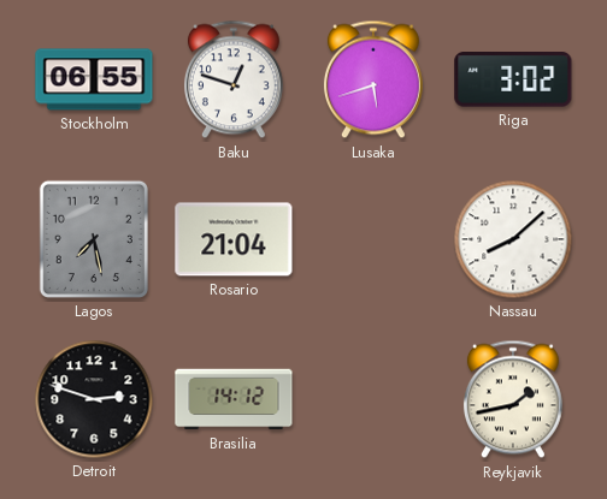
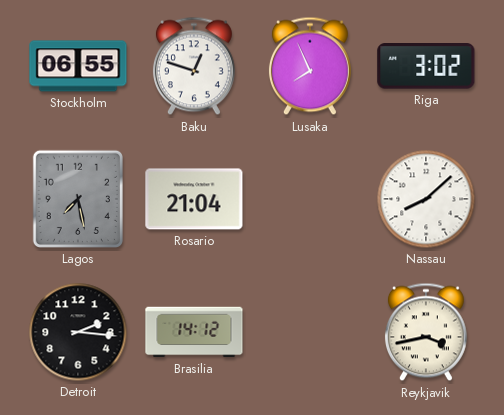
Lusaka: 5:42 -> 7:56
Detroit: 2:48 -> 2:16
Reykjavik: 1:43 -> 3:43
